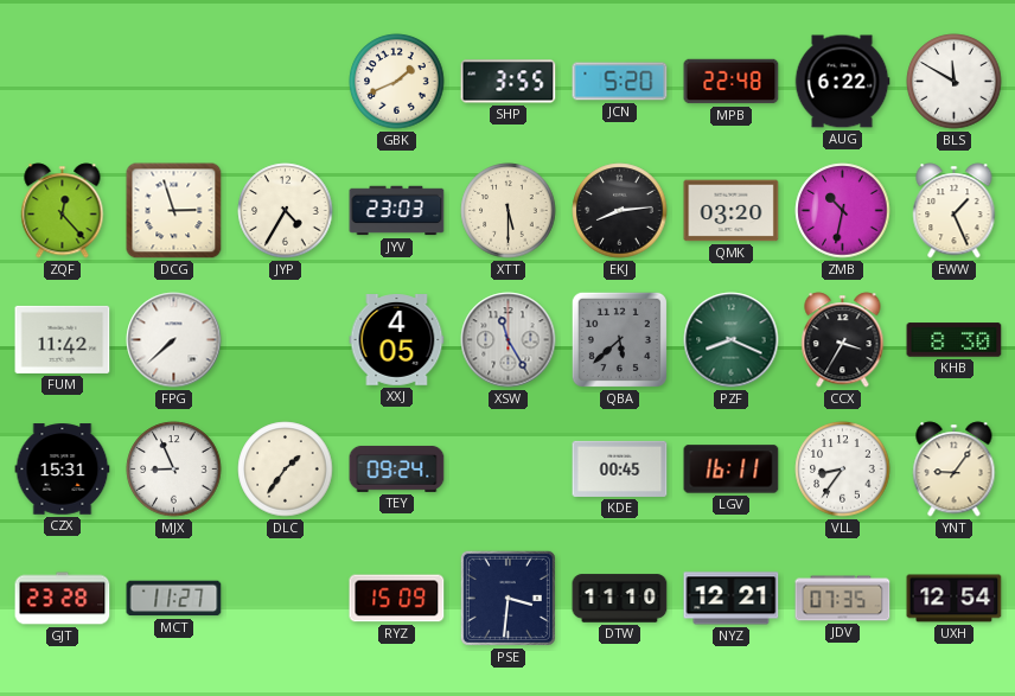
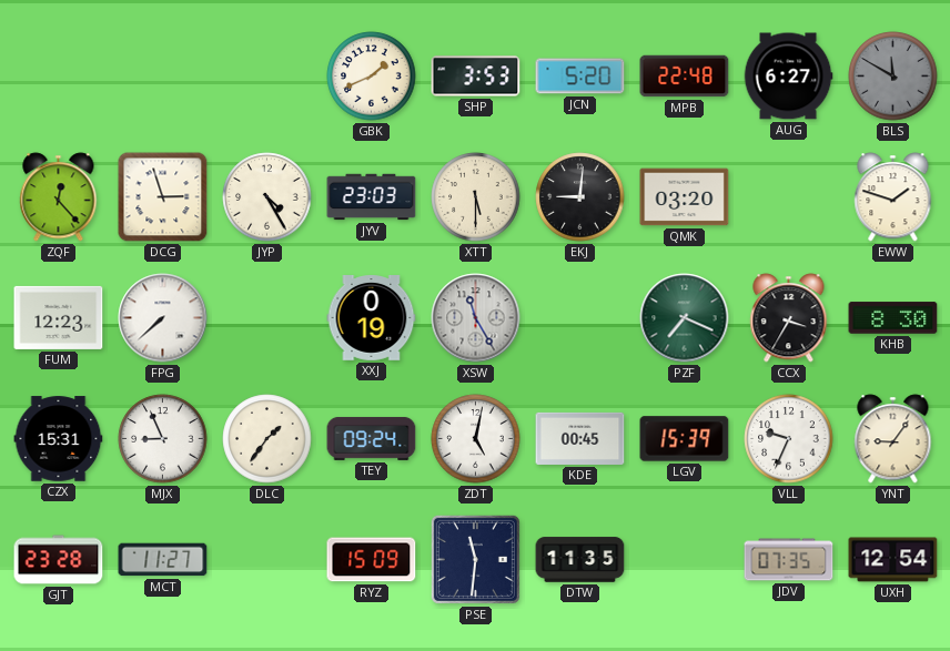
SHP: 3:55 -> 3:53
AUG: 6:22 -> 6:27
BLS dial: white -> grey
JYP: 4:35 -> 4:25
EKJ: 8:14 -> 9:01
ZMB: 10:32 -> none
EWW: 1:26 -> 1:48
FUM: 11:42 -> 12:23
XXJ: 4:05 -> 0:19
QBA: 5:38 -> none
PZF: 8:19 -> 7:19
ZDT: none -> 5:02
LGV: 16:11 -> 15:39
VLL: 8:36 -> 9:34
PSE: 3:31 -> 11:31
DTW: 11:10 -> 11:35
NYZ: 12:21 -> none
